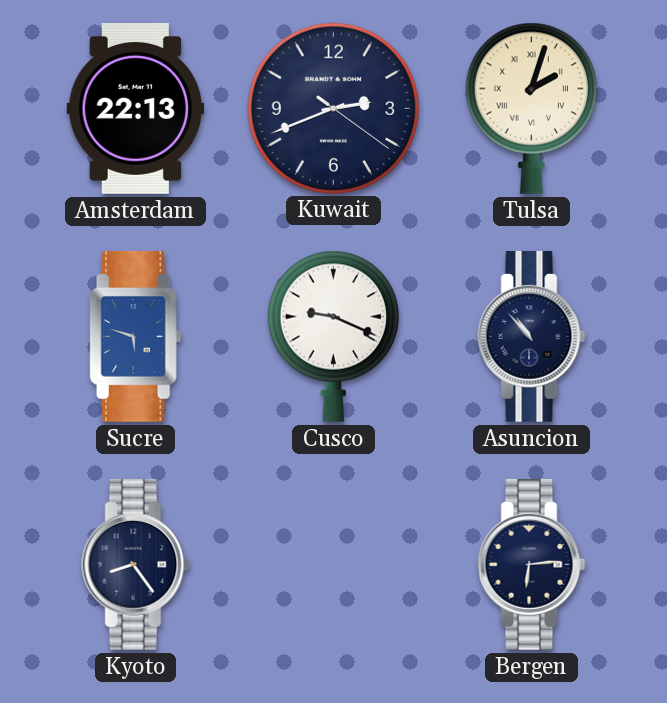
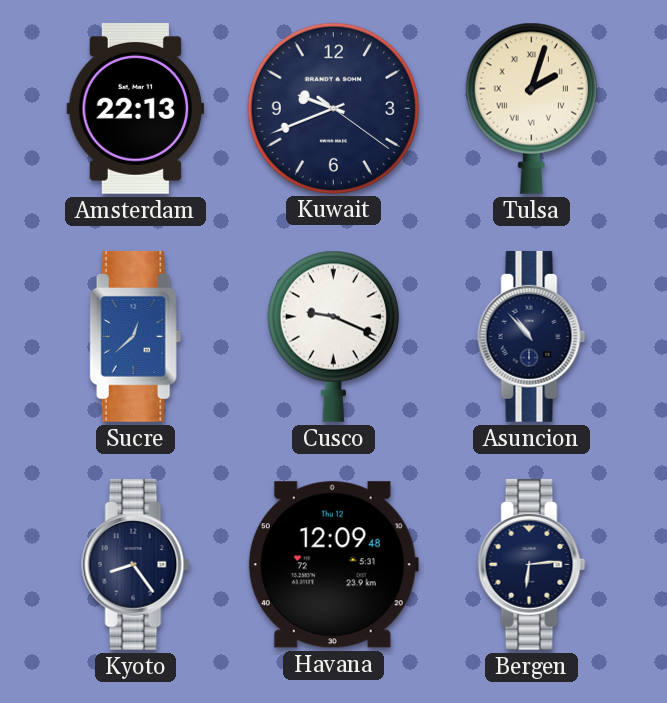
Kuwait: 2:41 -> 9:41
Sucre: 5:48 -> 12:38
Havana: none -> 12:09
